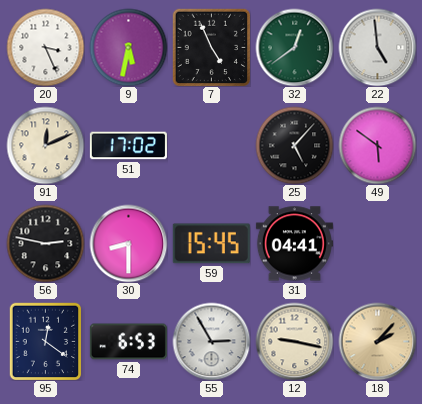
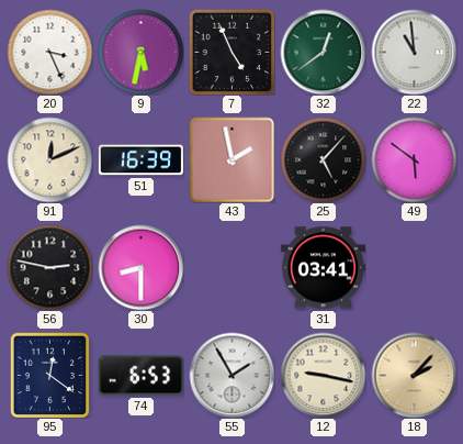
22: 4:59 -> 10:59
51: 17:02 -> 16:39
43: none -> 1:58
59: 15:45 -> none
31: 04:41 -> 03:41
55: 2:55 -> 1:55
